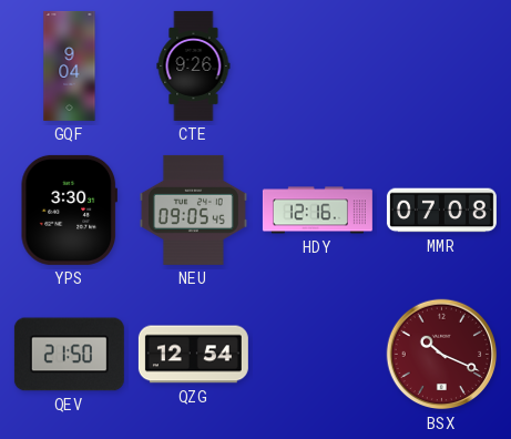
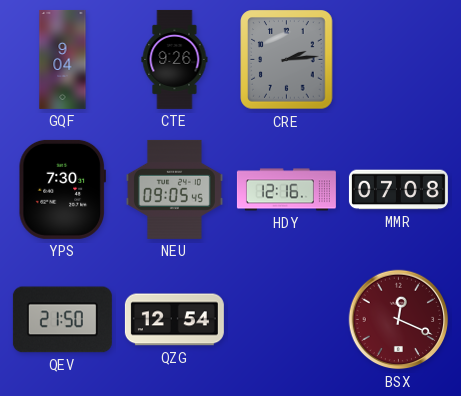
CRE: none -> 2:14
YPS: 3:30 -> 7:30
BSX: 10:19 -> 12:19
